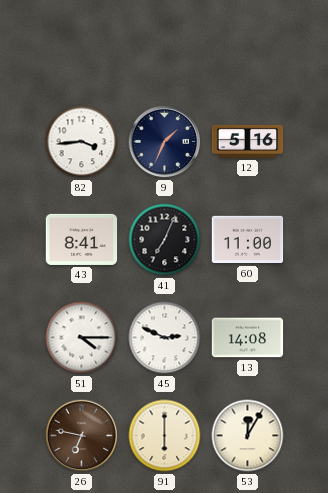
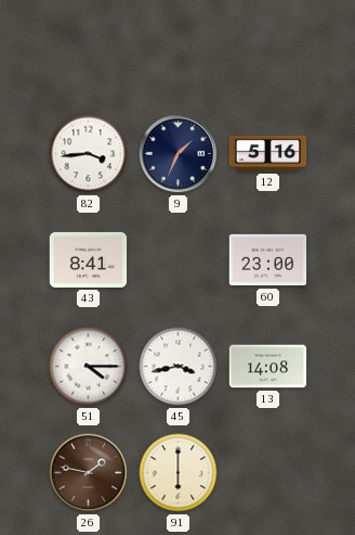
41: 7:04 -> none
60: 11:00 -> 23:00
45: 2:49 -> 3:43
26: 6:47 -> 1:47
53: 12:05 -> none
